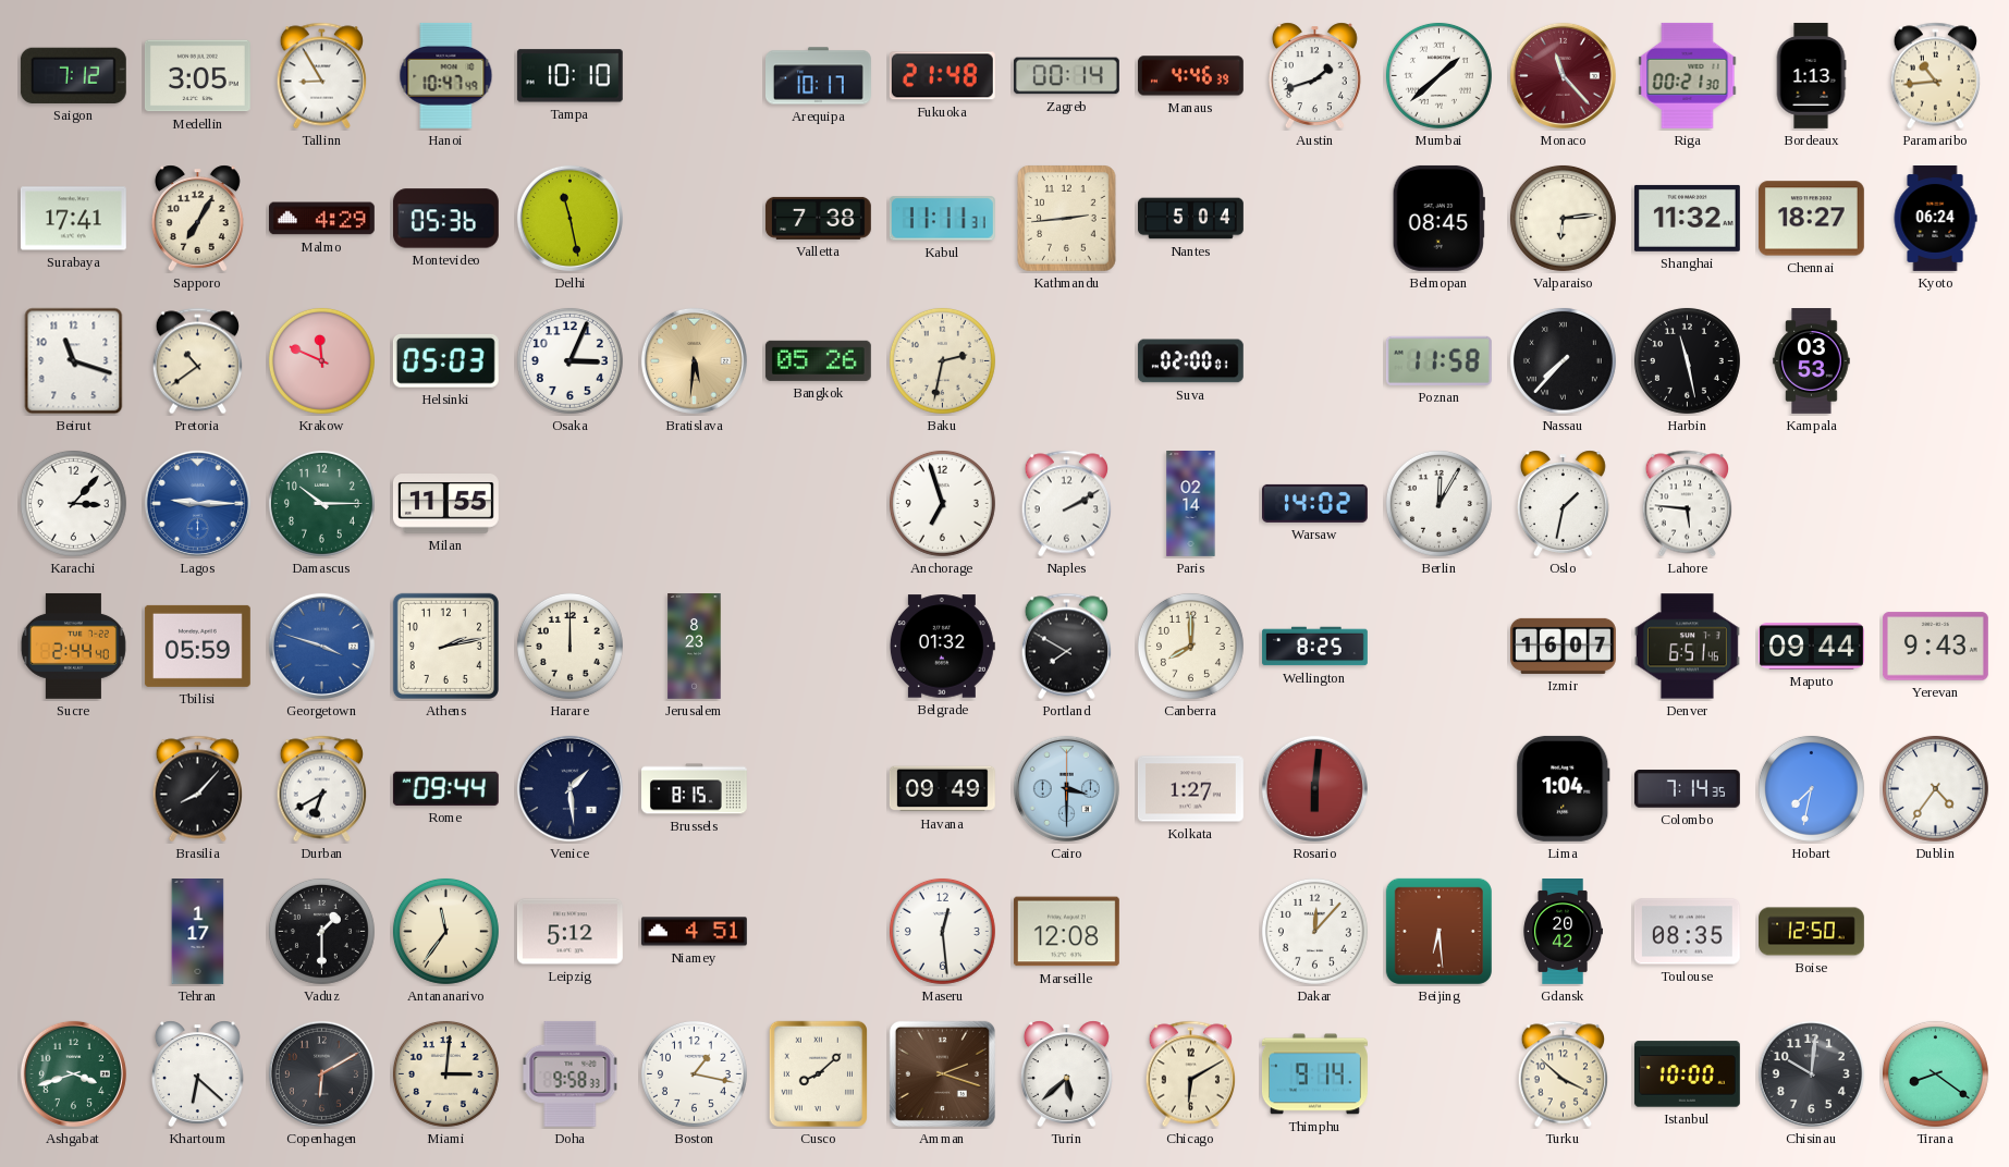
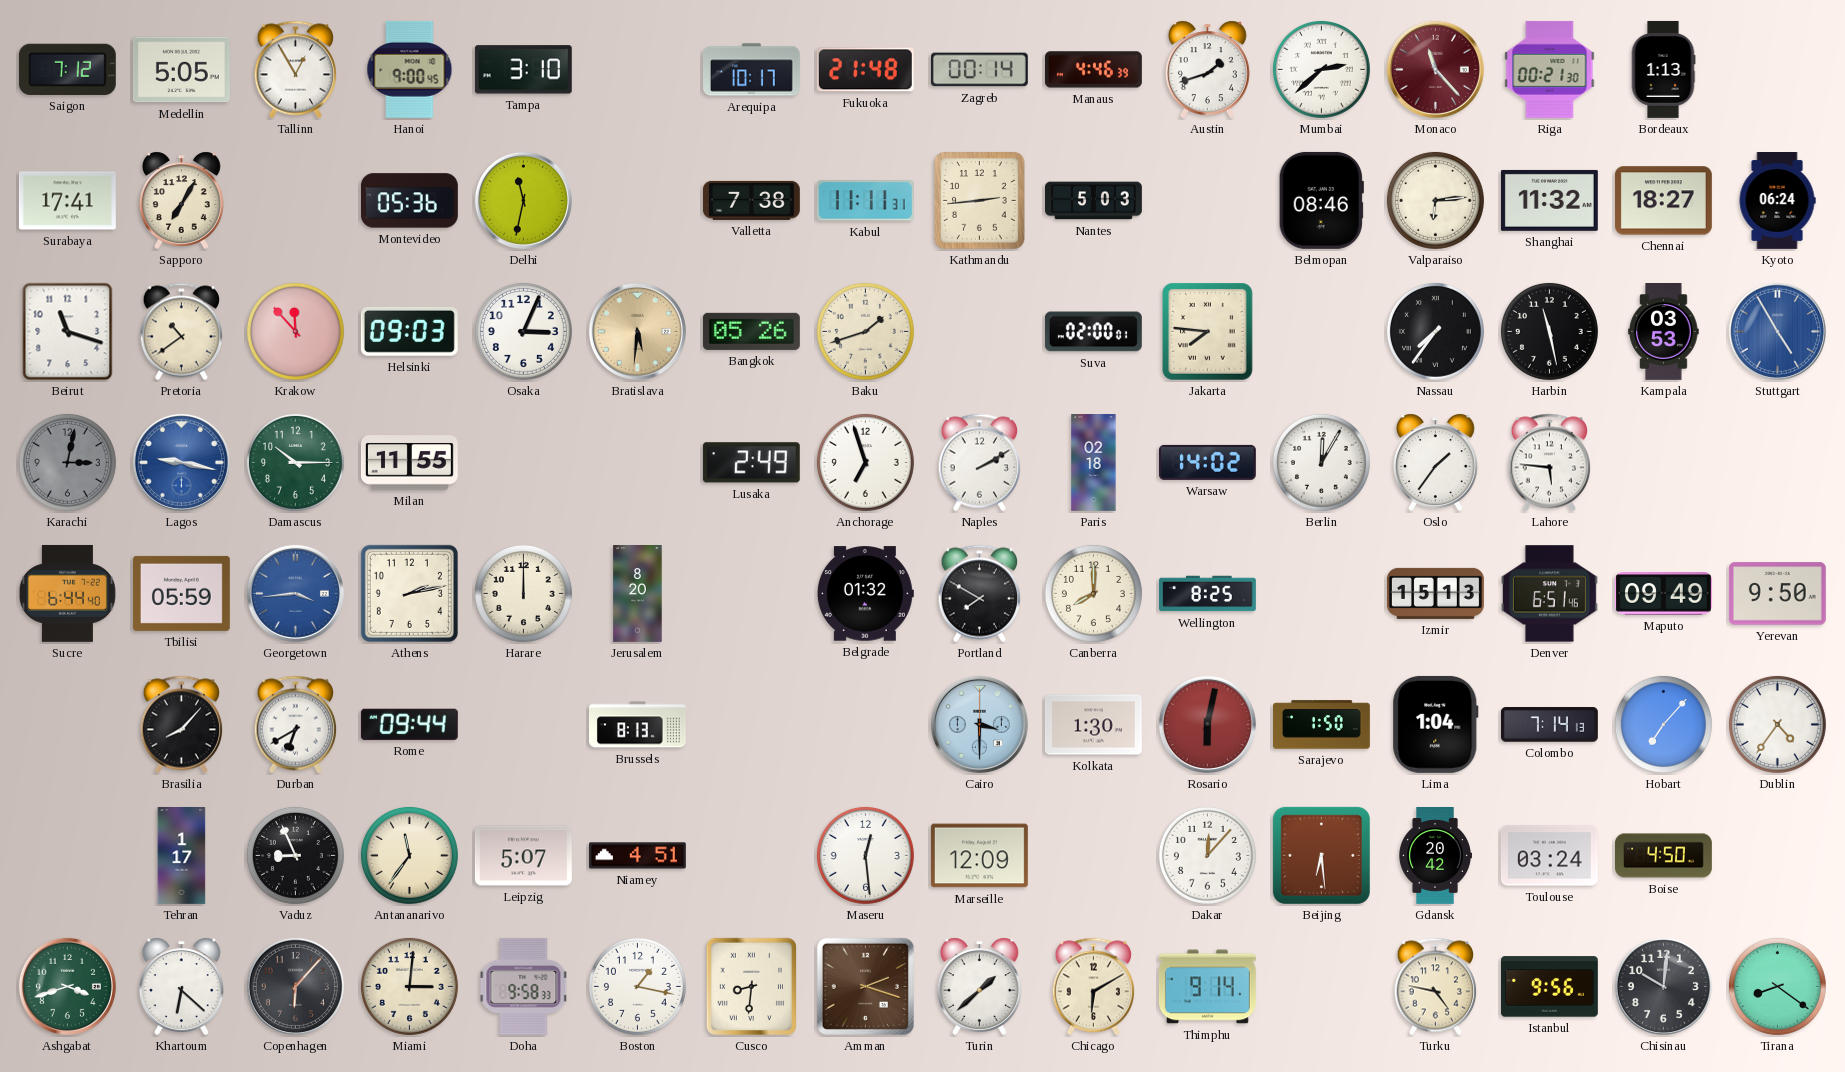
Medellin: 3:05 -> 5:05
Tallinn: 8:55 -> 12:55
Hanoi: 10:47 -> 9:00
Tampa: 10:10 -> 3:10
Mumbai: 1:38 -> 2:38
Paramaribo: 10:44 -> none
Malmo: 4:29 -> none
Delhi: 11:28 -> 11:32
Nantes: 5:04 -> 5:03
Belmopan: 08:45 -> 08:46
Krakow: 11:49 -> 11:53
Helsinki: 05:03 -> 09:03
Baku: 2:32 -> 1:42
Jakarta: none -> 7:46
Poznan: 11:58 -> none
Nassau: 7:37 -> 7:36
Stuttgart: none -> 4:55
Karachi: 3:07 -> 3:02
Karachi dial: white -> grey
Lagos: 9:15 -> 9:17
Lusaka: none -> 2:49
Paris: 02:14 -> 02:18
Oslo: 1:32 -> 1:36
Sucre: 2:44 -> 6:44
Georgetown: 3:48 -> 3:44
Jerusalem: 8:23 -> 8:20
Izmir: 16:07 -> 15:13
Maputo: 09:44 -> 09:49
Yerevan: 9:43 -> 9:50
Venice: 1:29 -> none
Brussels: 8:15 -> 8:13
Havana: 09:49 -> none
Kolkata: 1:27 -> 1:30
Rosario: 6:01 -> 6:02
Sarajevo: none -> 1:50
Colombo: 7:14:35 -> 7:14:13
Hobart: 7:32 -> 7:07
Vaduz: 1:30 -> 8:56
Leipzig: 5:12 -> 5:07
Marseille: 12:08 -> 12:09
Toulouse: 08:35 -> 03:24
Boise: 12:50 -> 4:50
Copenhagen: 6:10 -> 6:07
Cusco: 8:08 -> 8:31
Turin: 5:38 -> 1:38
Turku: 3:52 -> 4:47
Istanbul: 10:00 -> 9:56
